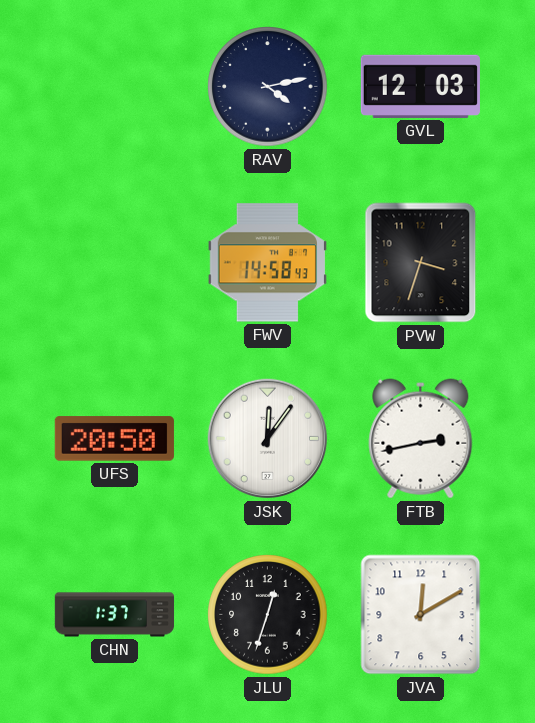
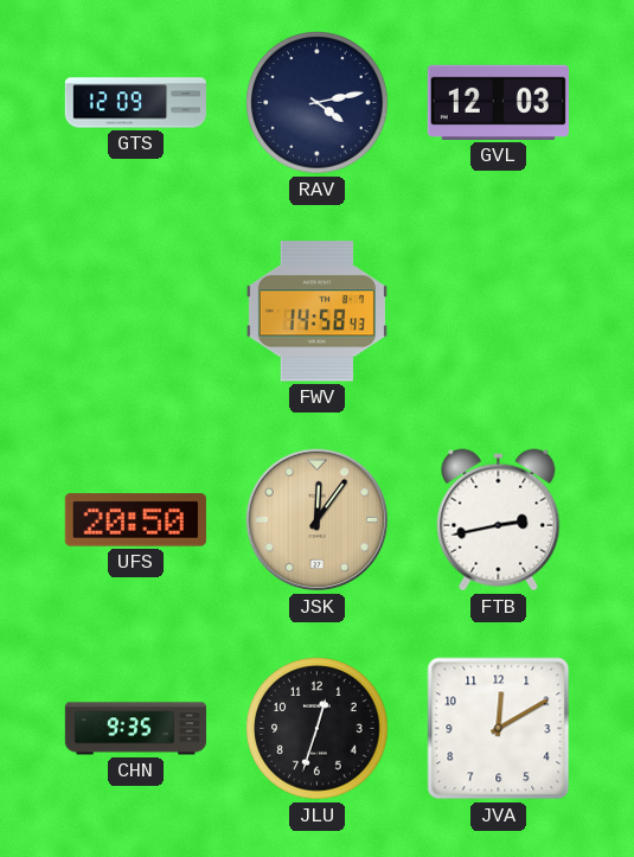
GTS: none -> 12:09
PVW: 3:33 -> none
JSK dial: white -> champagne
CHN: 1:37 -> 9:35
